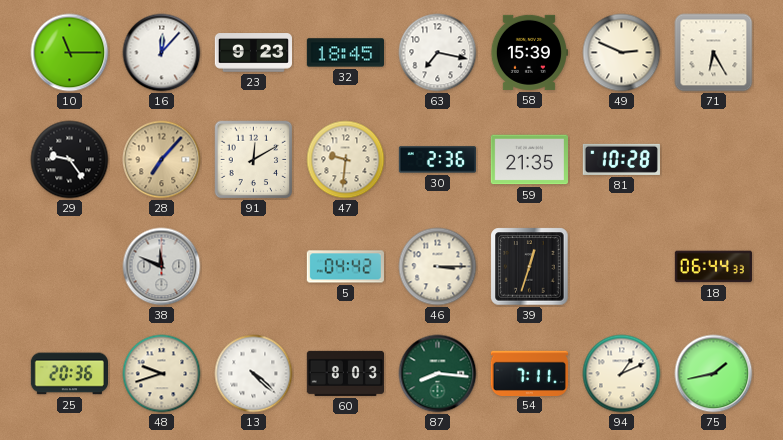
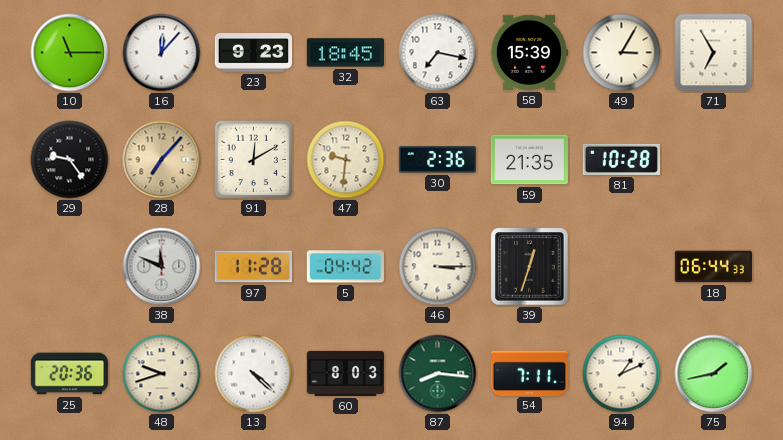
49: 2:49 -> 3:05
71: 6:25 -> 6:55
97: none -> 11:28
